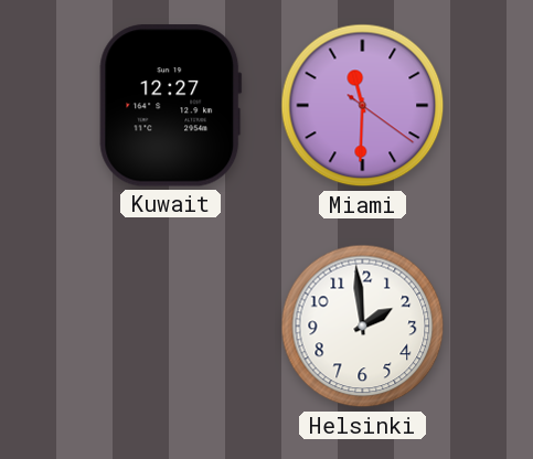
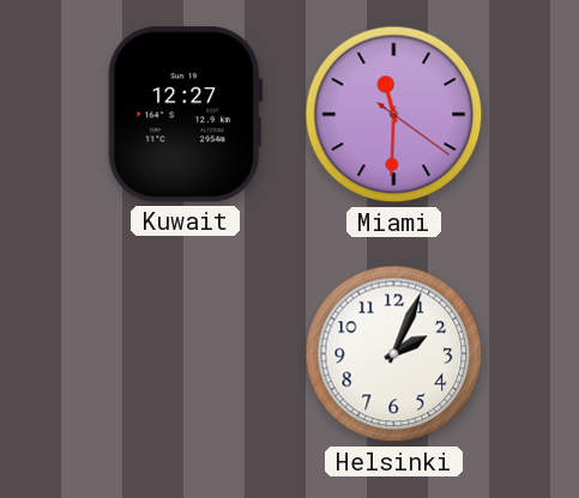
Helsinki: 1:59 -> 2:04
